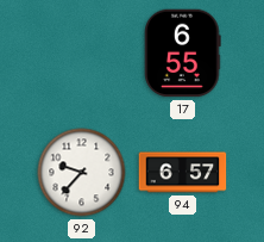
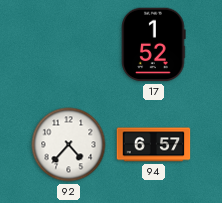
17: 6:55 -> 1:52
92: 9:37 -> 4:37
